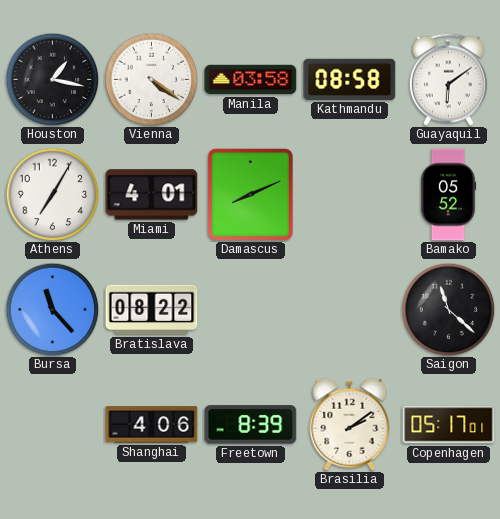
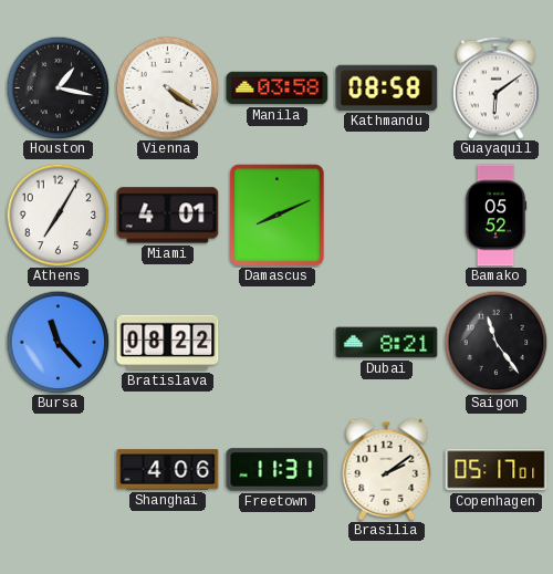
Dubai: none -> 8:21
Saigon: 11:22 -> 11:24
Freetown: 8:39 -> 11:31
